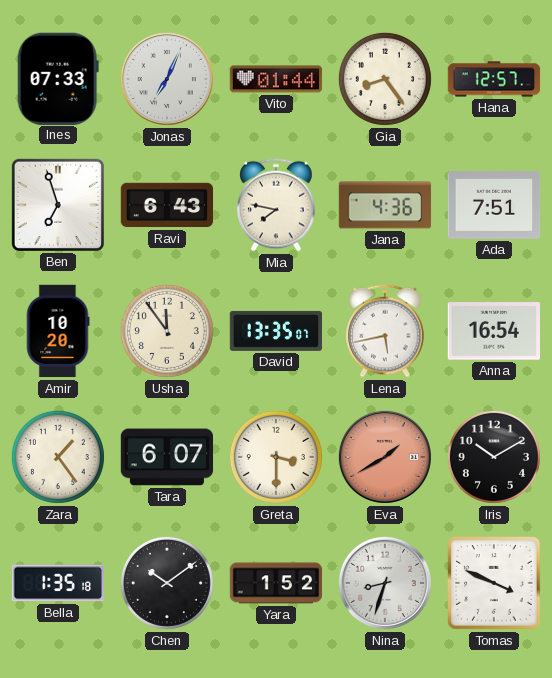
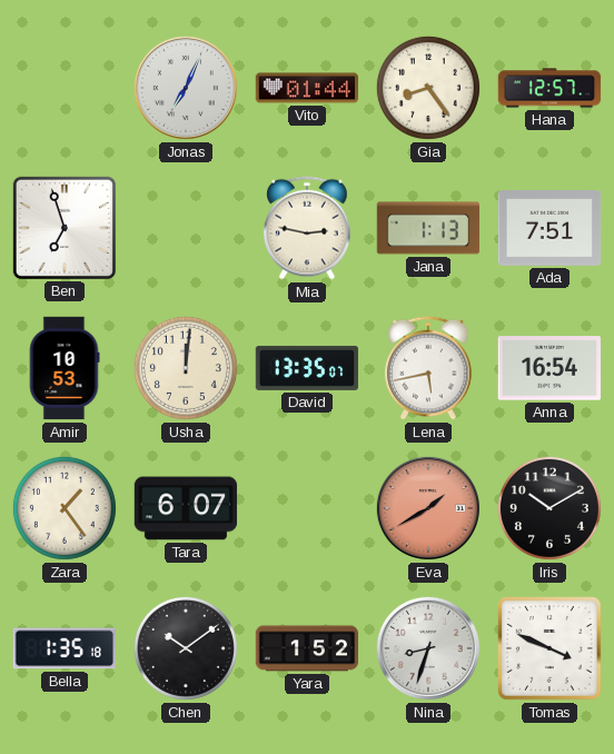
Ines: 07:33 -> none
Ravi: 6:43 -> none
Mia: 7:47 -> 2:47
Jana: 4:36 -> 1:13
Amir: 10:20 -> 10:53
Usha: 11:54 -> 12:01
Greta: 3:30 -> none
